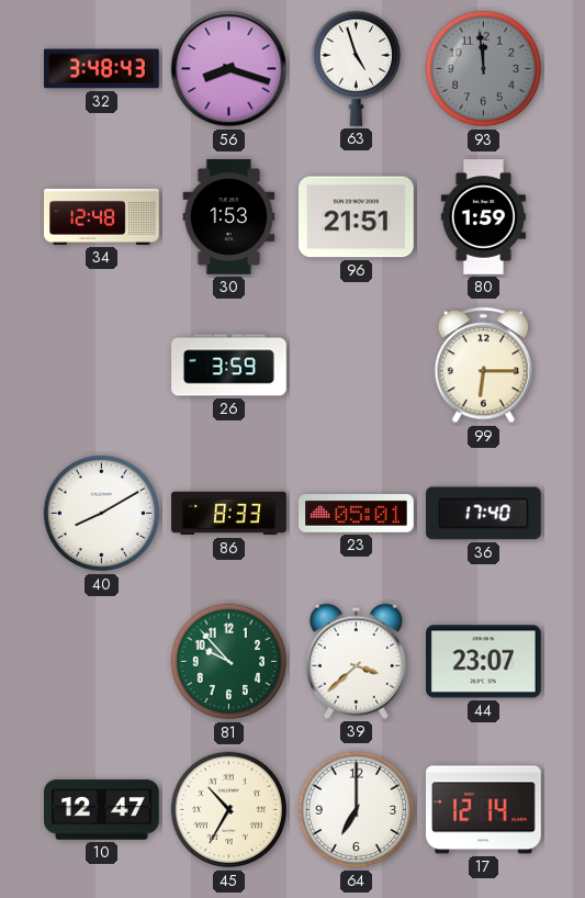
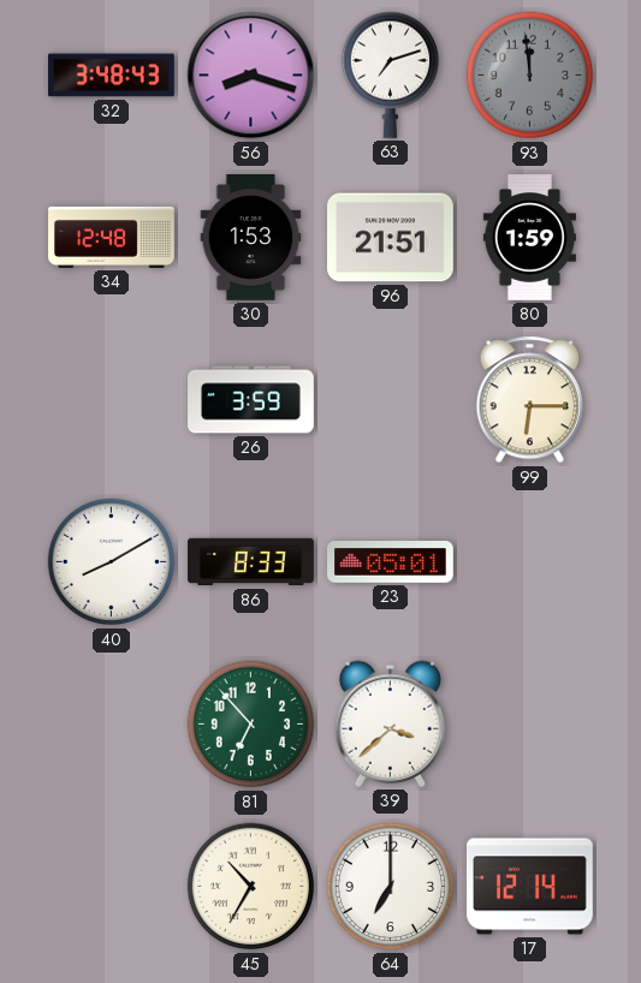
63: 4:57 -> 7:12
36: 17:40 -> none
81: 9:53 -> 6:53
44: 23:07 -> none
10: 12:47 -> none
